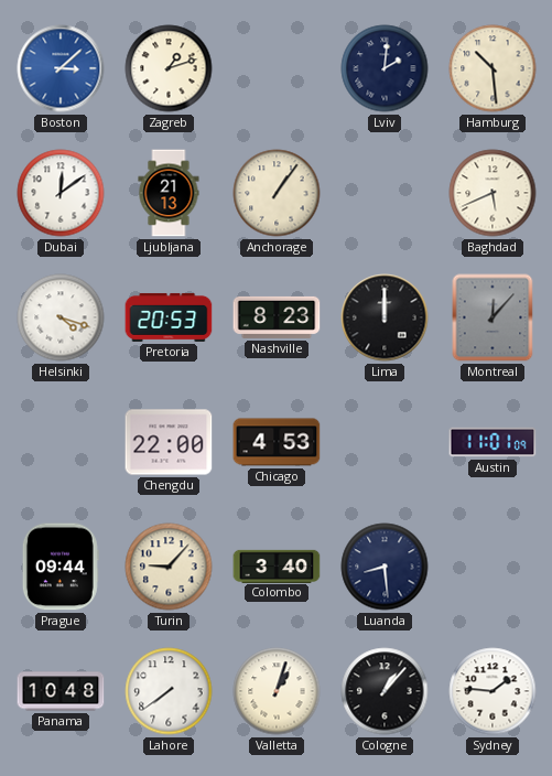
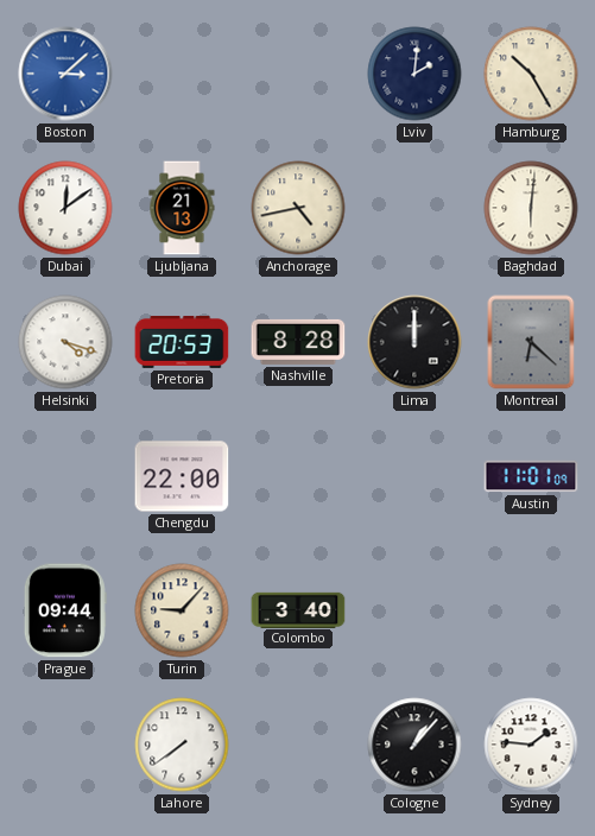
Zagreb: 1:12 -> none
Hamburg: 10:29 -> 10:25
Anchorage: 1:06 -> 4:43
Baghdad: 5:41 -> 6:01
Nashville: 8:23 -> 8:28
Montreal: 12:07 -> 6:22
Chicago: 4:53 -> none
Luanda: 8:29 -> none
Panama: 10:48 -> none
Valletta: 1:03 -> none
